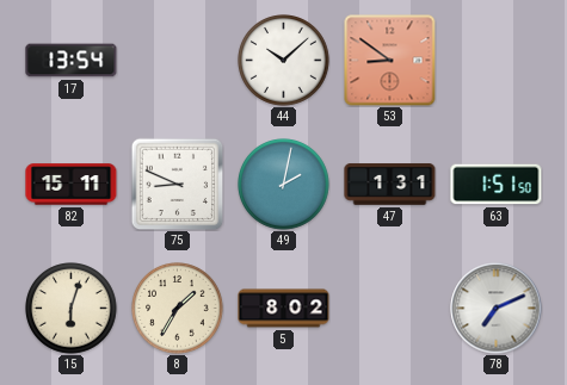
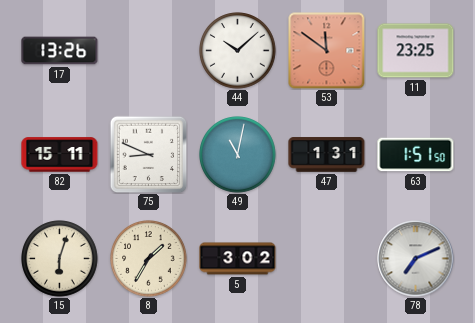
17: 13:54 -> 13:26
53: 8:51 -> 11:51
11: none -> 23:25
49: 2:02 -> 11:02
5: 8:02 -> 3:02
